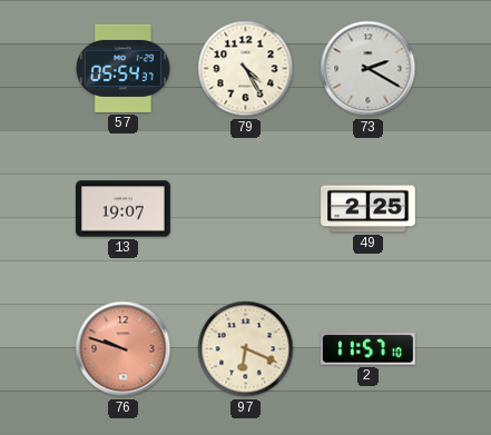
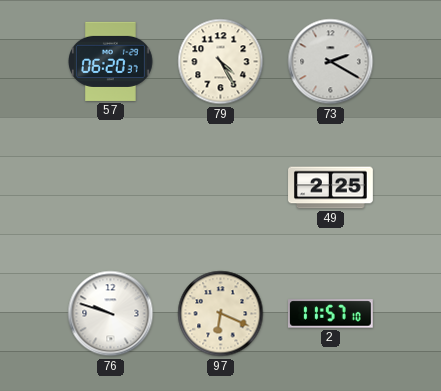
57: 05:54 -> 06:20
13: 19:07 -> none
76 dial: salmon -> white
